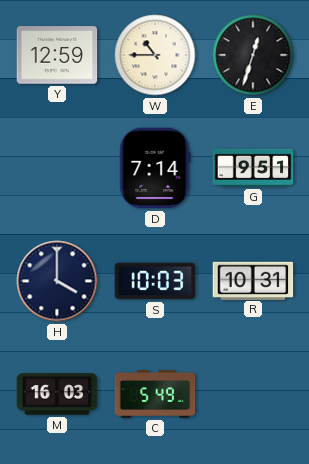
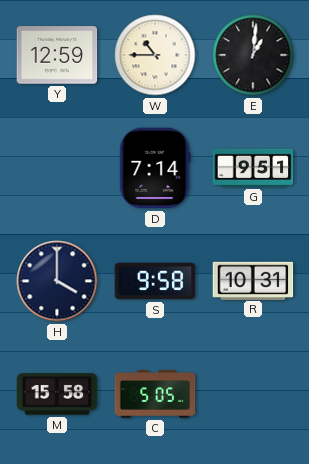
E: 12:33 -> 1:01
S: 10:03 -> 9:58
M: 16:03 -> 15:58
C: 5:49 -> 5:05
